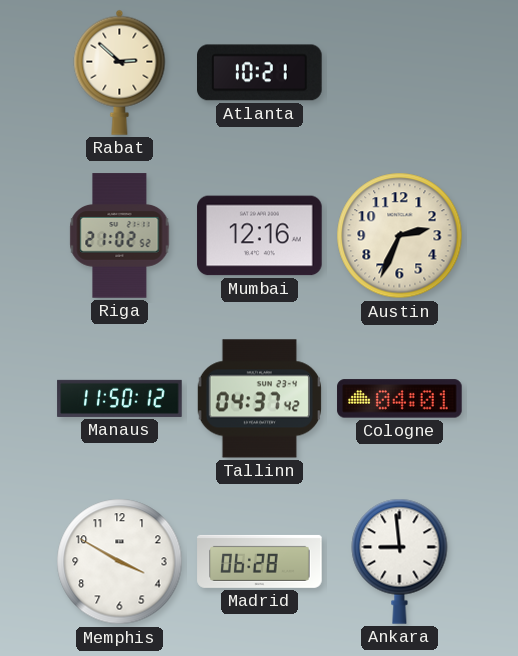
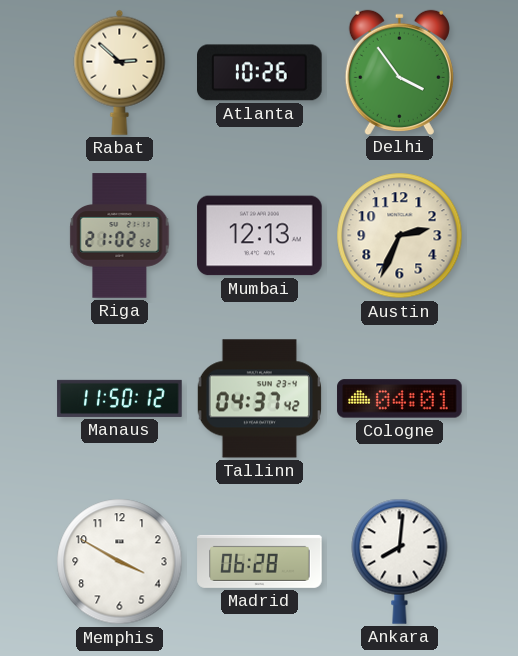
Atlanta: 10:21 -> 10:26
Delhi: none -> 3:54
Mumbai: 12:16 -> 12:13
Ankara: 8:59 -> 8:01
